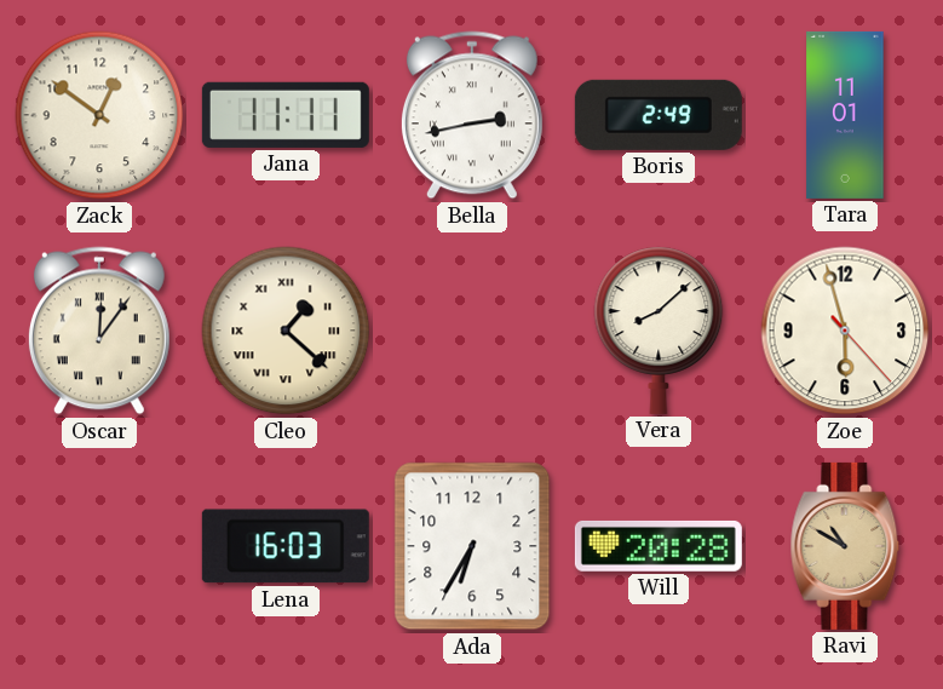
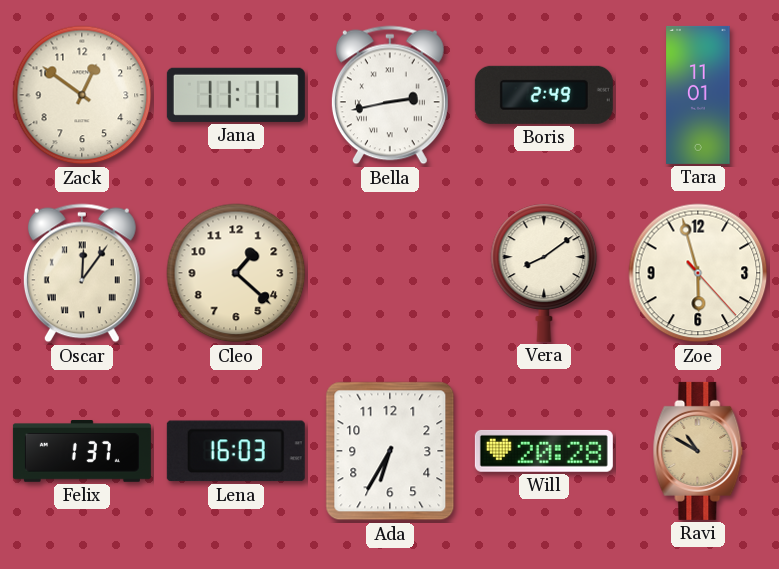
Cleo numerals: Roman -> Arabic
Vera: 8:08 -> 8:09
Felix: none -> 1:37
